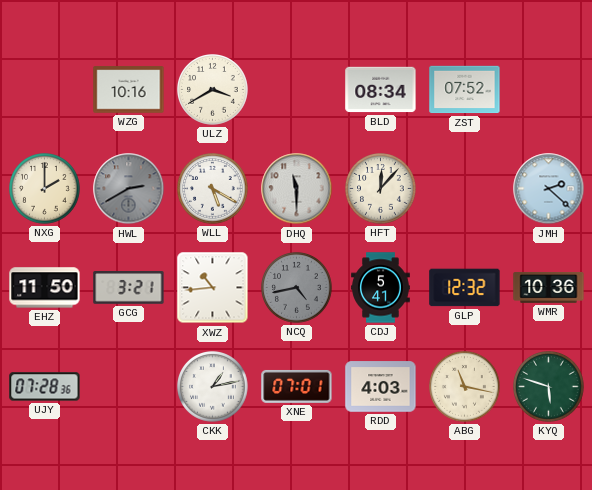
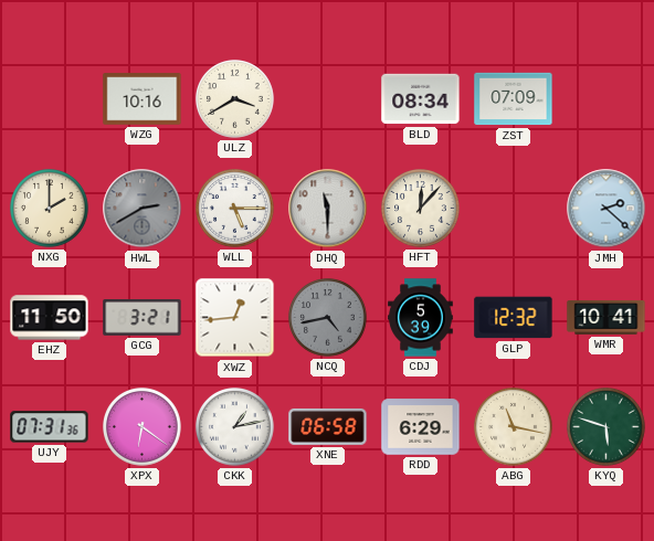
ZST: 07:52 -> 07:09
WLL: 5:20 -> 5:15
XWZ: 10:44 -> 12:44
CDJ: 5:41 -> 5:39
WMR: 10:36 -> 10:41
UJY: 07:28 -> 07:31
XPX: none -> 6:21
XNE: 07:01 -> 06:58
RDD: 4:03 -> 6:29
